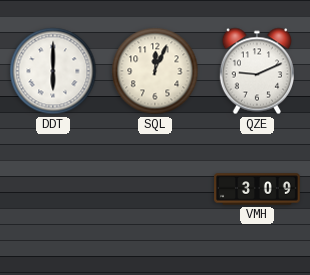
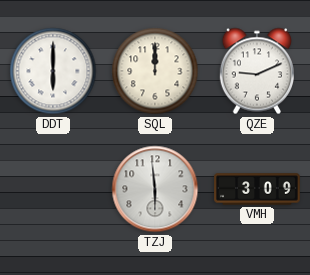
SQL: 12:04 -> 12:00
TZJ: none -> 5:59
